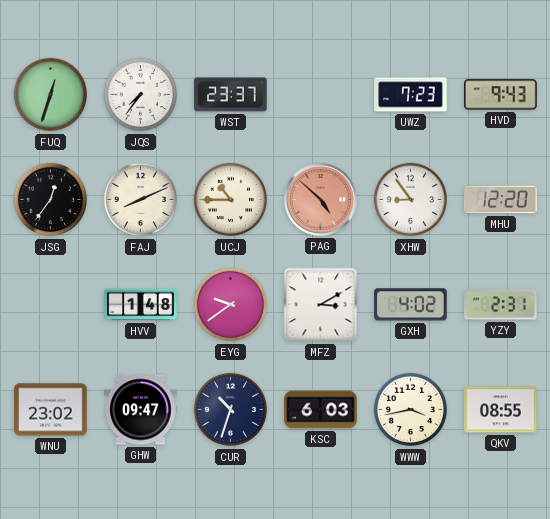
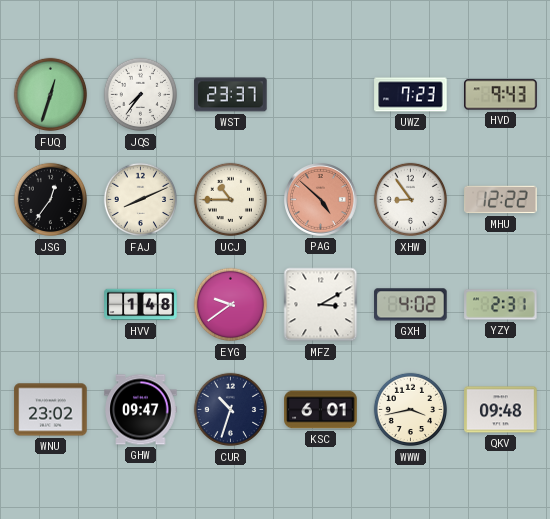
MHU: 12:20 -> 12:22
KSC: 6:03 -> 6:01
QKV: 08:55 -> 09:48
